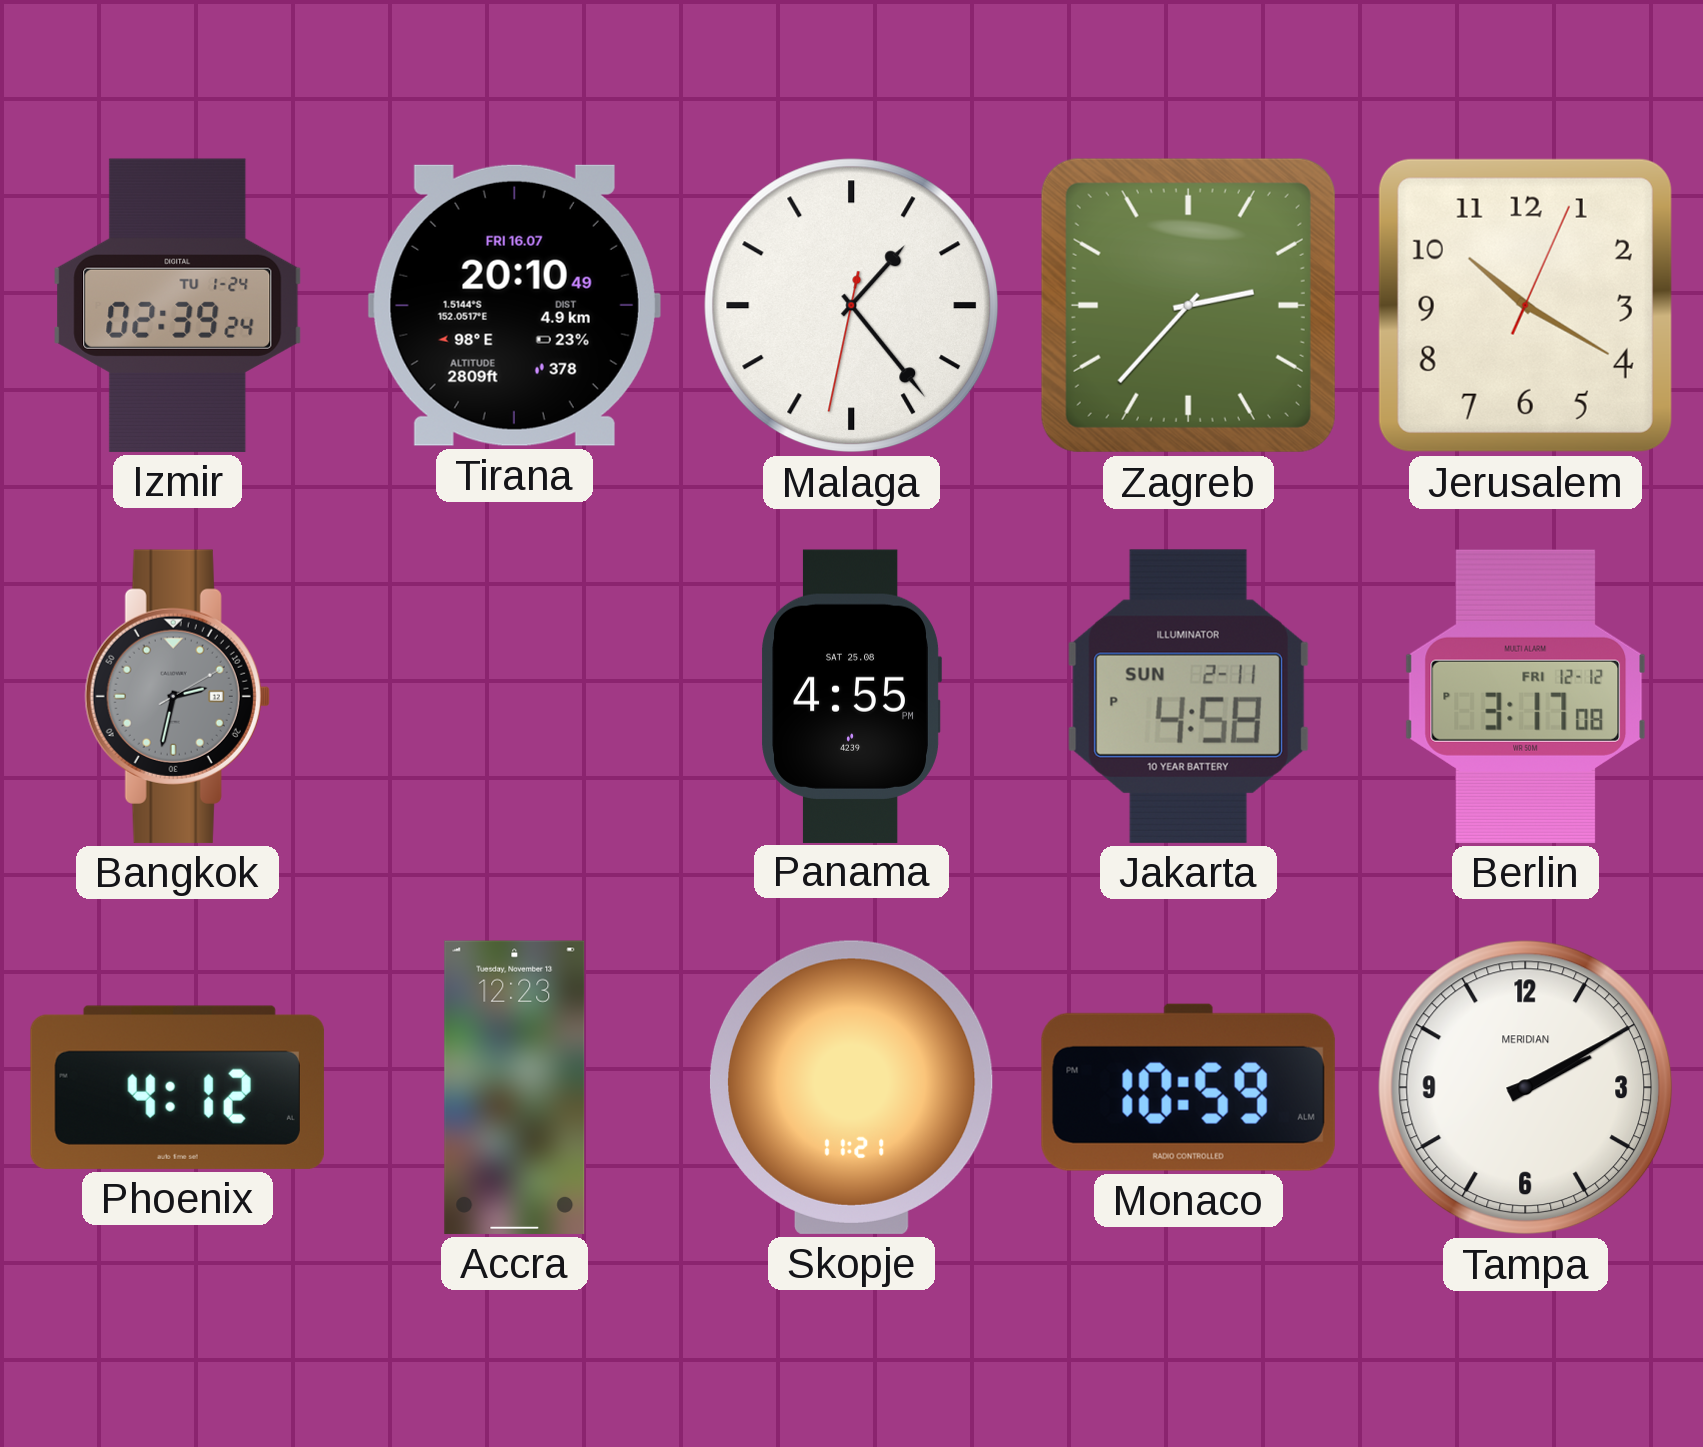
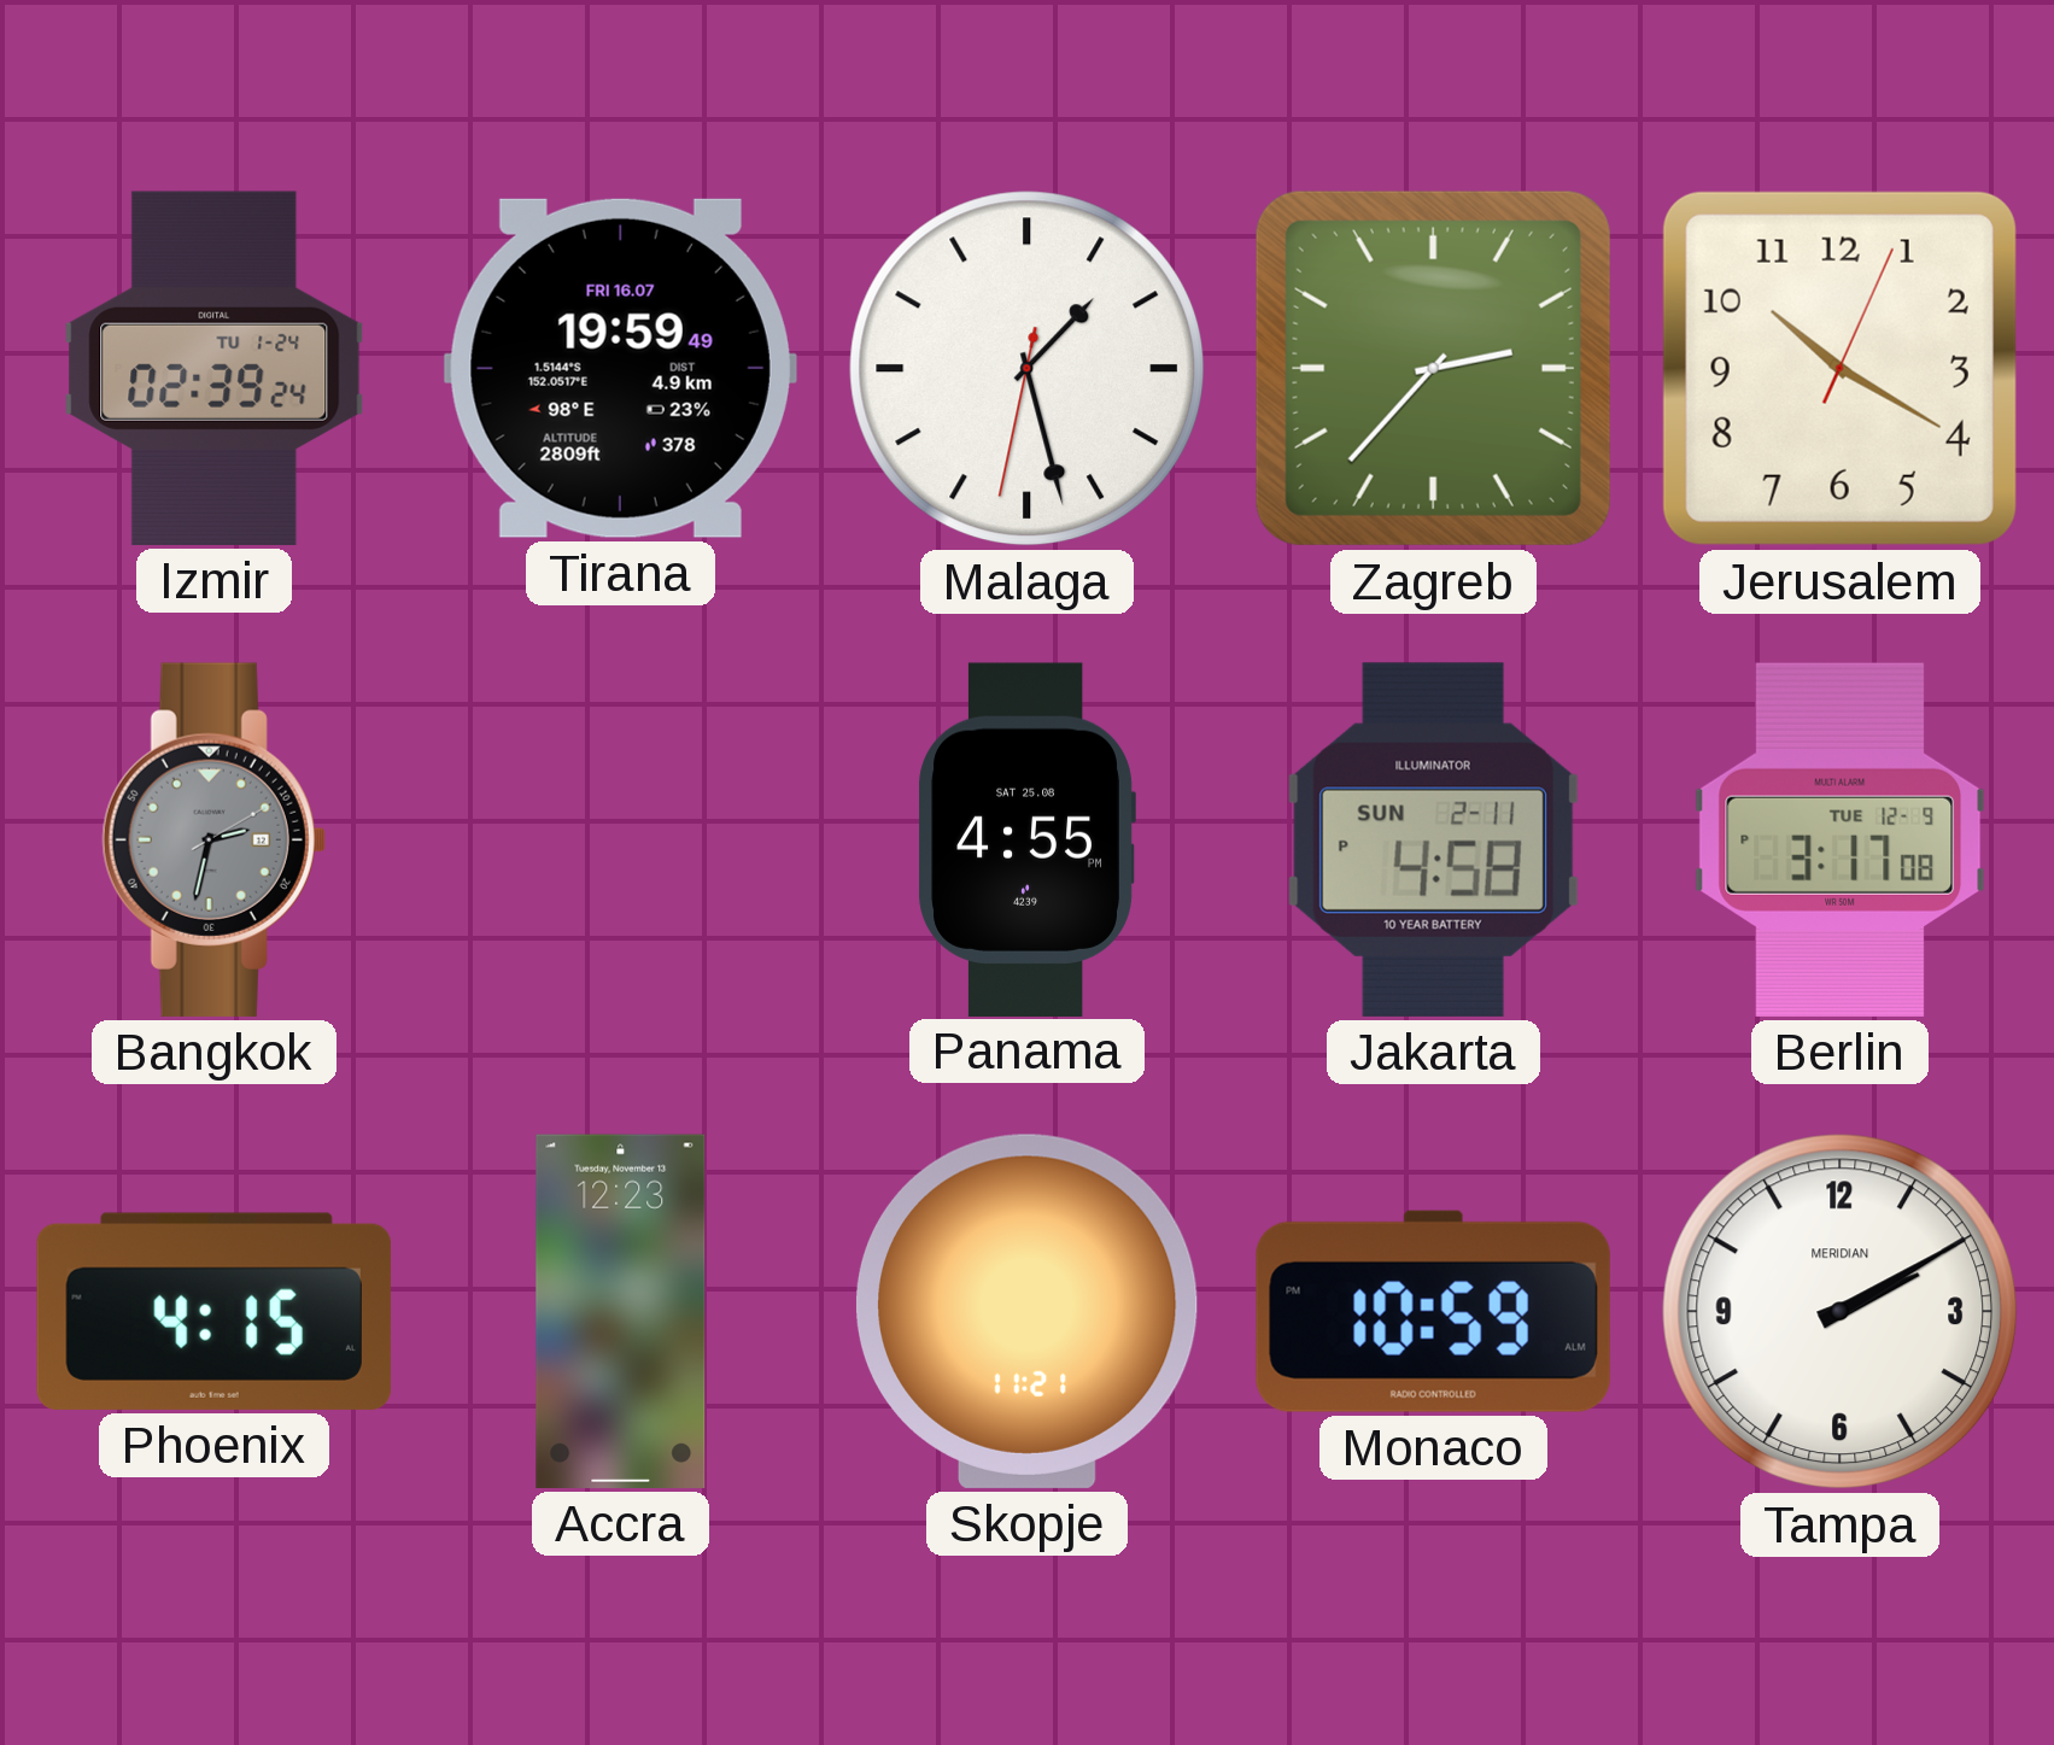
Tirana: 20:10 -> 19:59
Malaga: 1:23 -> 1:27
Berlin date: FRI 12-12 -> TUE 12-9
Phoenix: 4:12 -> 4:15
